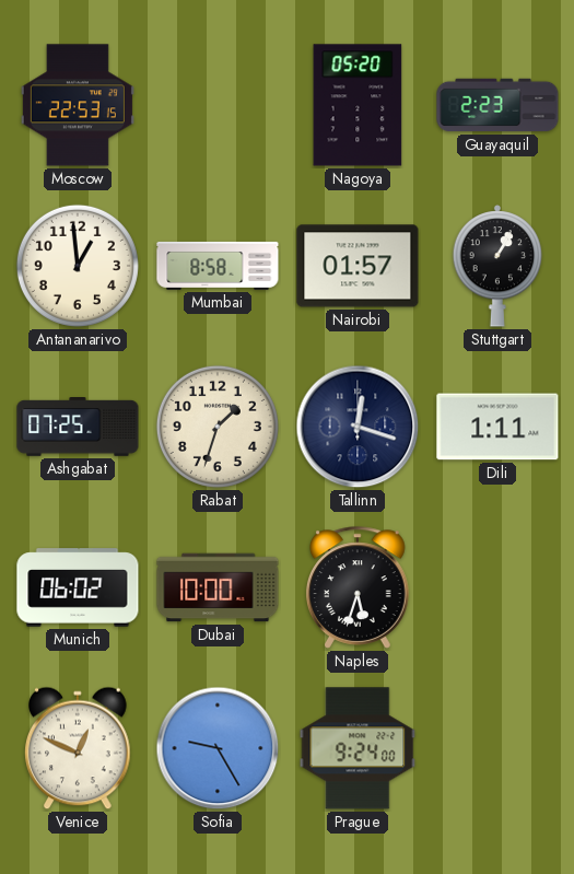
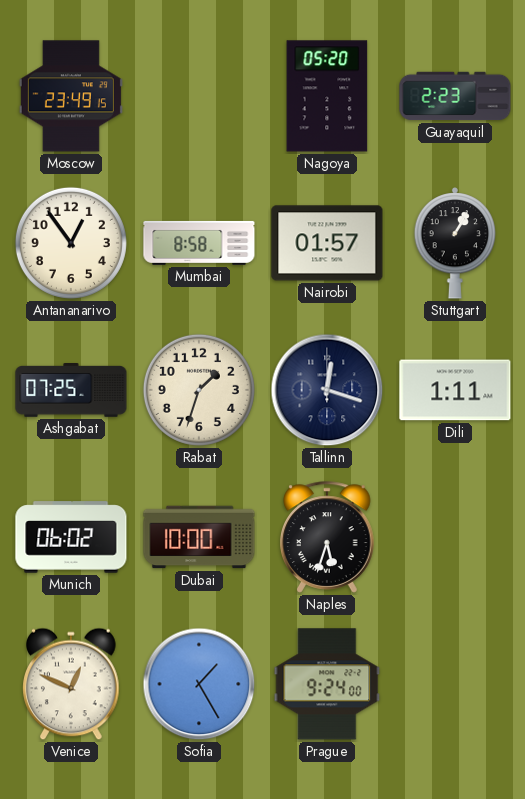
Moscow: 22:53 -> 23:49
Antananarivo: 12:59 -> 12:54
Sofia: 9:25 -> 1:25
